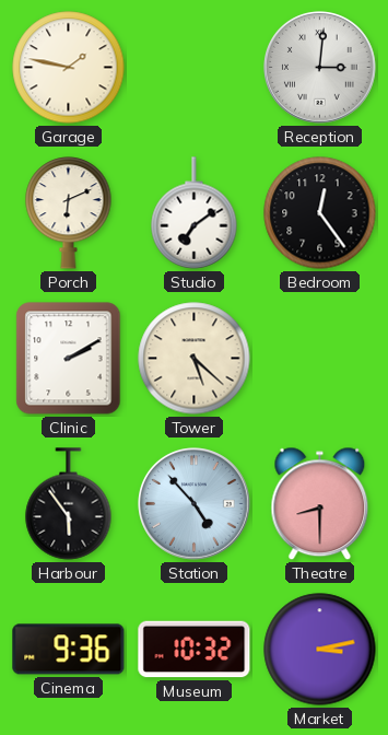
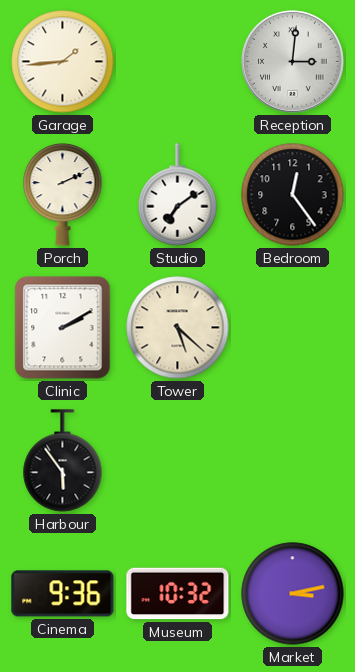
Garage: 1:47 -> 1:44
Porch: 6:11 -> 2:11
Station: 4:53 -> none
Theatre: 8:30 -> none
